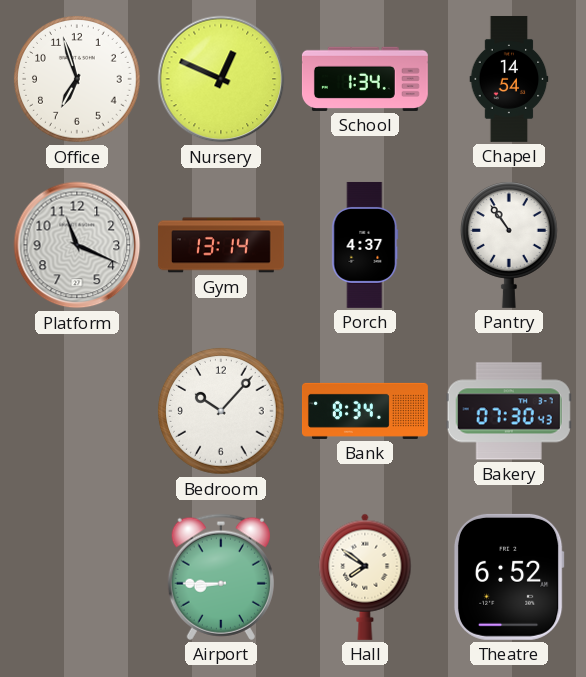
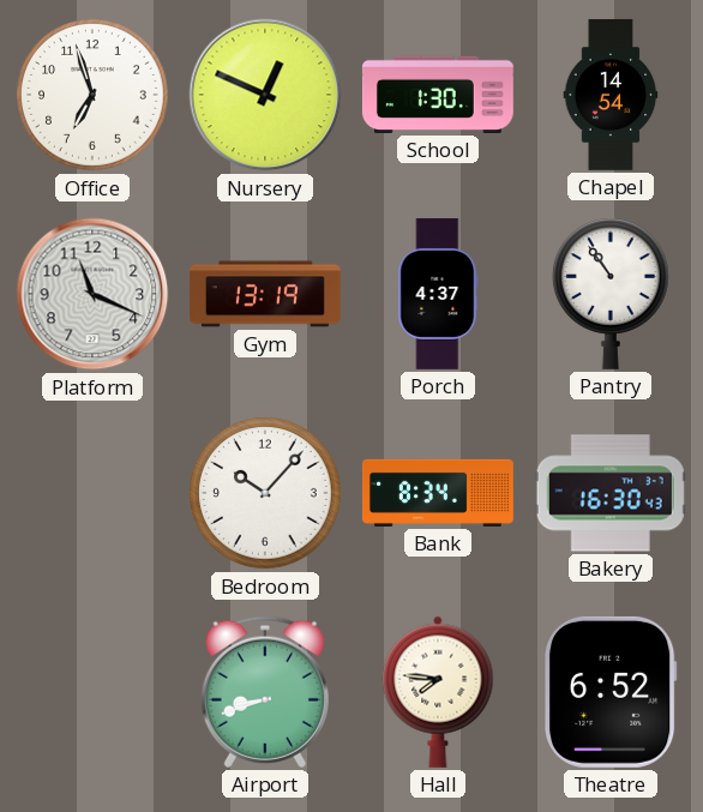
School: 1:34 -> 1:30
Gym: 13:14 -> 13:19
Bakery: 07:30 -> 16:30
Airport: 8:45 -> 8:42
Hall: 7:51 -> 7:46
